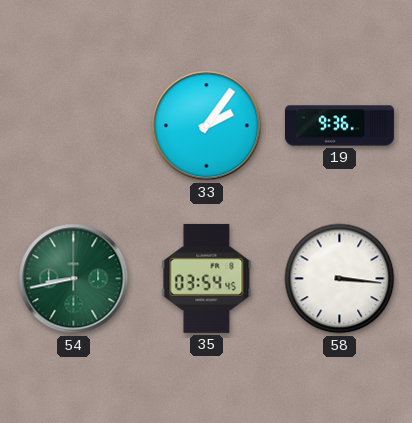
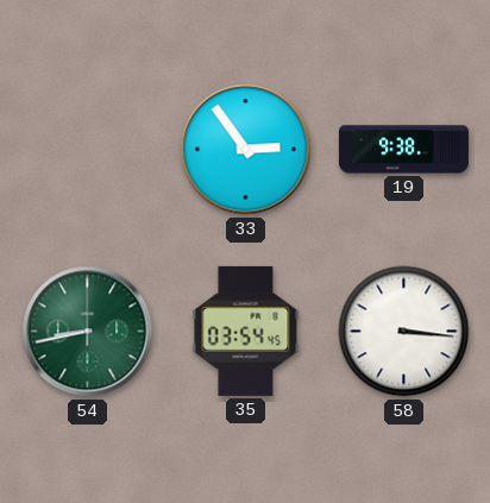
33: 2:06 -> 2:54
19: 9:36 -> 9:38
